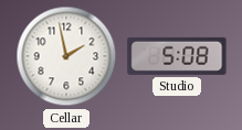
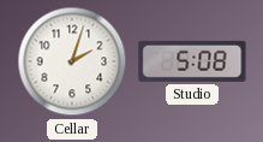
Cellar: 1:58 -> 2:03
